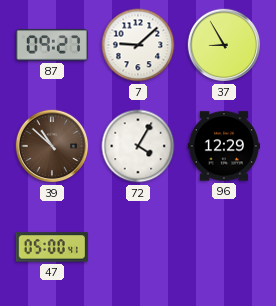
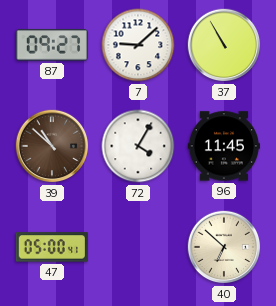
37: 8:55 -> 10:55
96: 12:29 -> 11:45
40: none -> 6:52
